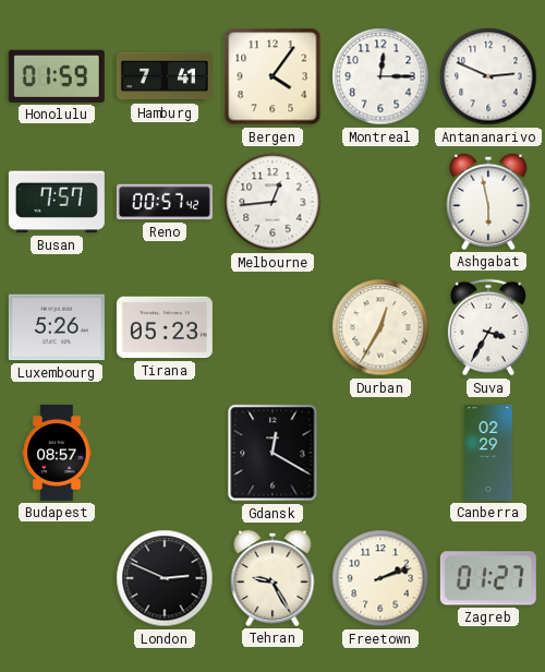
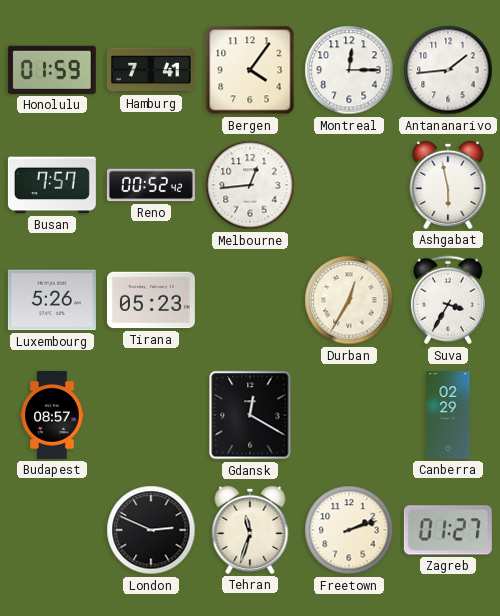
Antananarivo: 2:49 -> 1:44
Reno: 00:57 -> 00:52
Tehran: 9:25 -> 11:33
